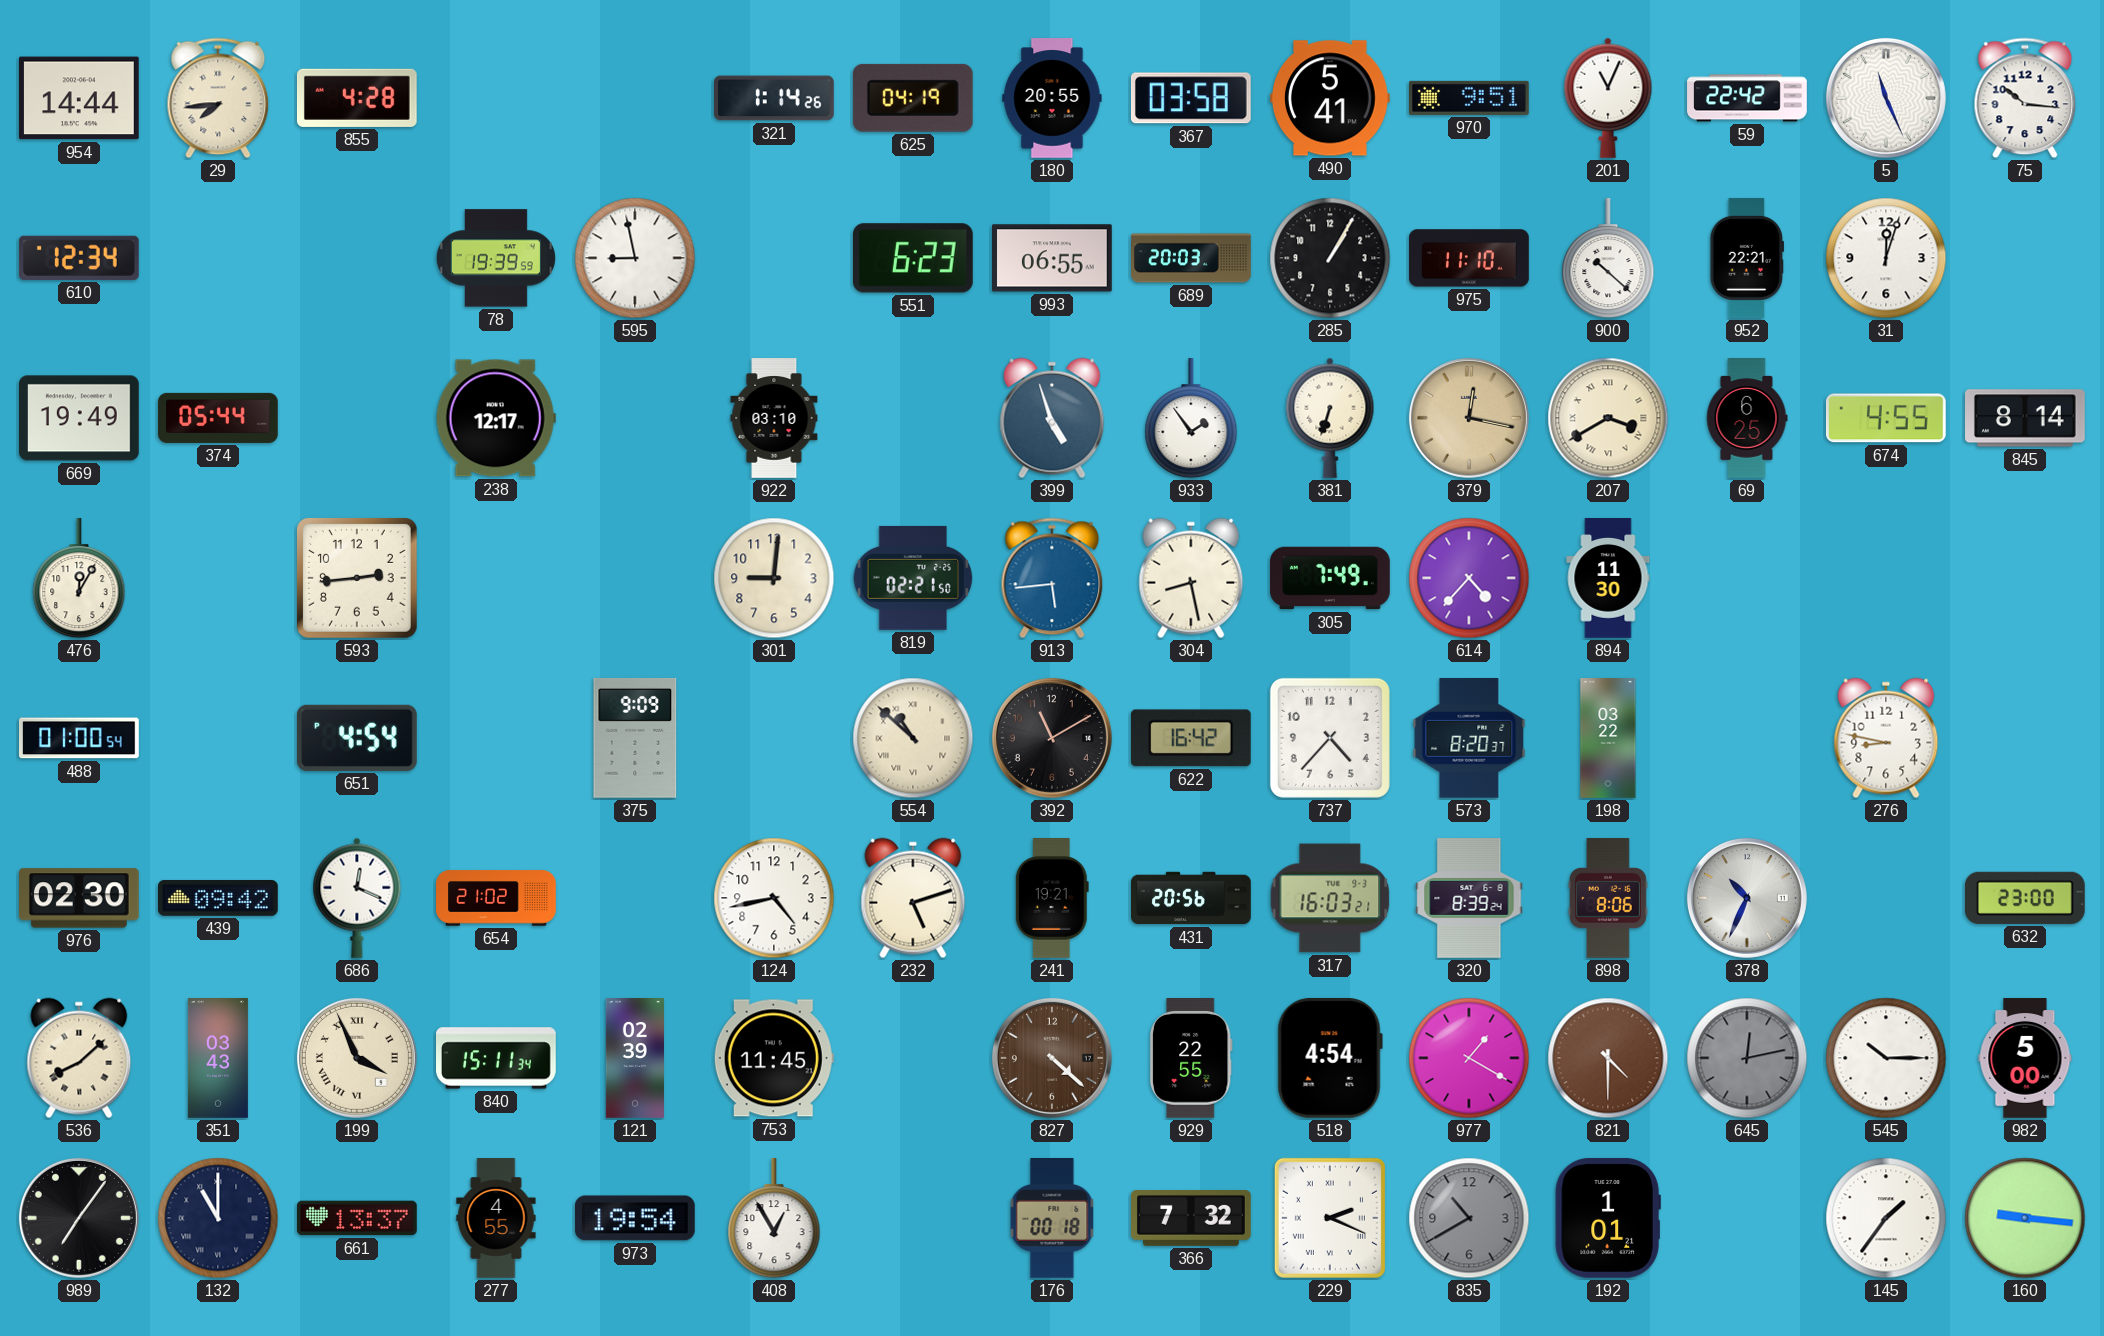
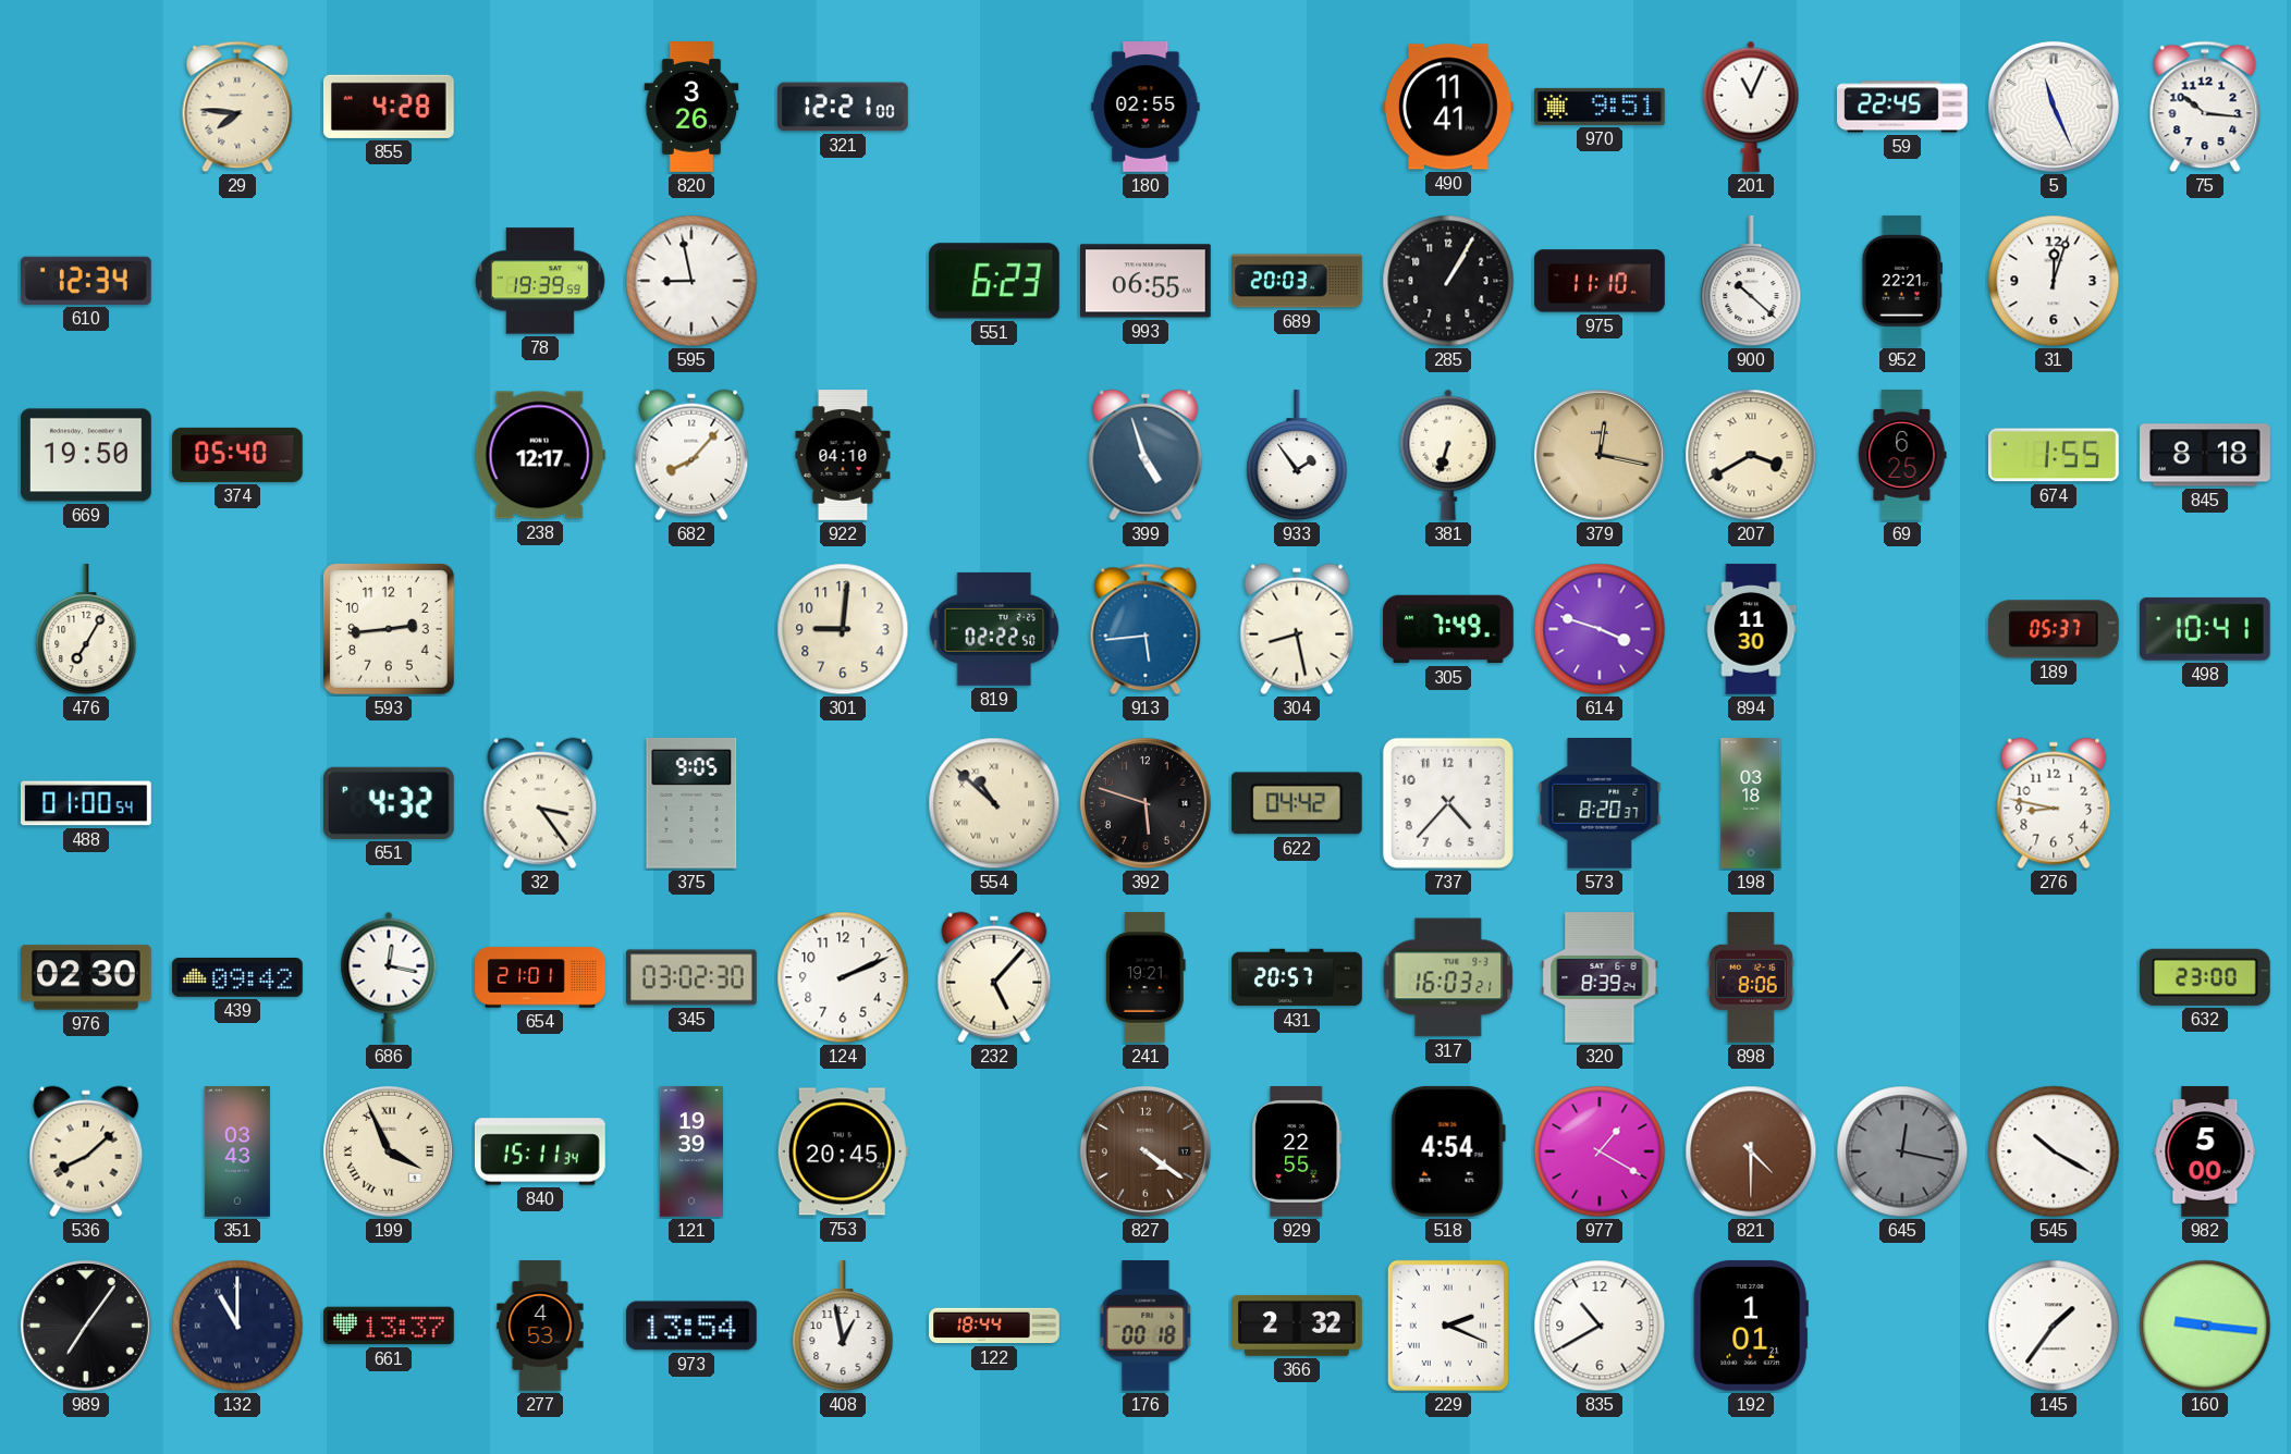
954: 14:44 -> none
29: 7:44 -> 7:46
820: none -> 3:26
321: 1:14 -> 12:21
625: 04:19 -> none
180: 20:55 -> 02:55
367: 03:58 -> none
490: 5:41 -> 11:41
59: 22:42 -> 22:45
669: 19:49 -> 19:50
374: 05:44 -> 05:40
682: none -> 8:07
922: 03:10 -> 04:10
674: 4:55 -> 1:55
845: 8:14 -> 8:18
476: 12:05 -> 7:05
819: 02:21 -> 02:22
614: 4:37 -> 3:48
189: none -> 05:37
498: none -> 10:41
651: 4:54 -> 4:32
32: none -> 3:24
375: 9:09 -> 9:05
392: 11:10 -> 5:48
622: 16:42 -> 04:42
198: 03:22 -> 03:18
686: 12:19 -> 12:17
654: 21:02 -> 21:01
345: none -> 03:02
124: 4:43 -> 2:11
232: 5:12 -> 5:07
431: 20:56 -> 20:57
378: 10:34 -> none
121: 02:39 -> 19:39
753: 11:45 -> 20:45
827: 4:22 -> 4:21
645: 12:13 -> 12:17
545: 10:15 -> 10:20
277: 4:55 -> 4:53
973: 19:54 -> 13:54
408: 12:55 -> 12:58
122: none -> 18:44
366: 7:32 -> 2:32
835 dial: grey -> white
